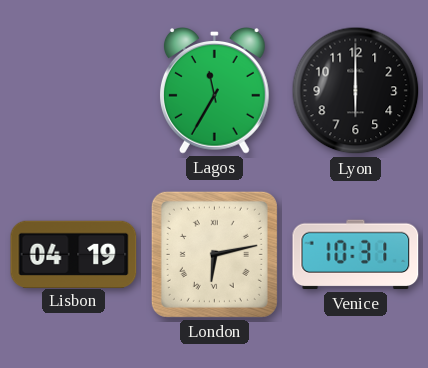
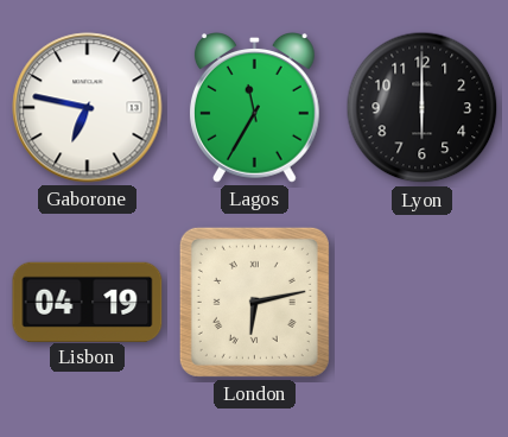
Gaborone: none -> 6:47
Venice: 10:31 -> none
